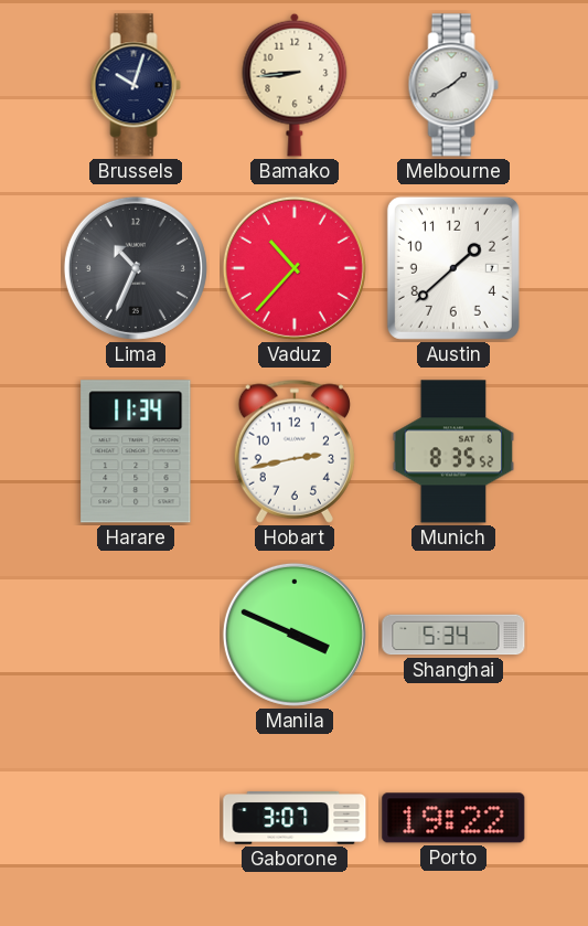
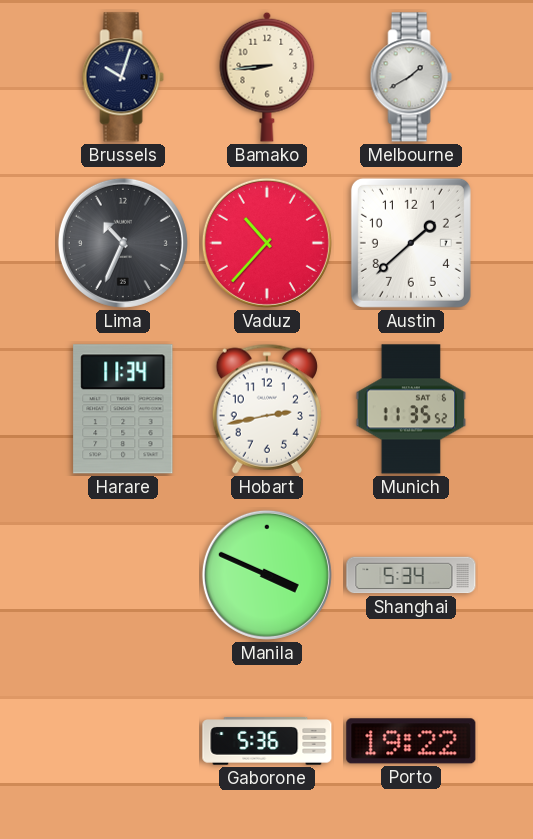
Munich: 8:35 -> 11:35
Gaborone: 3:07 -> 5:36
